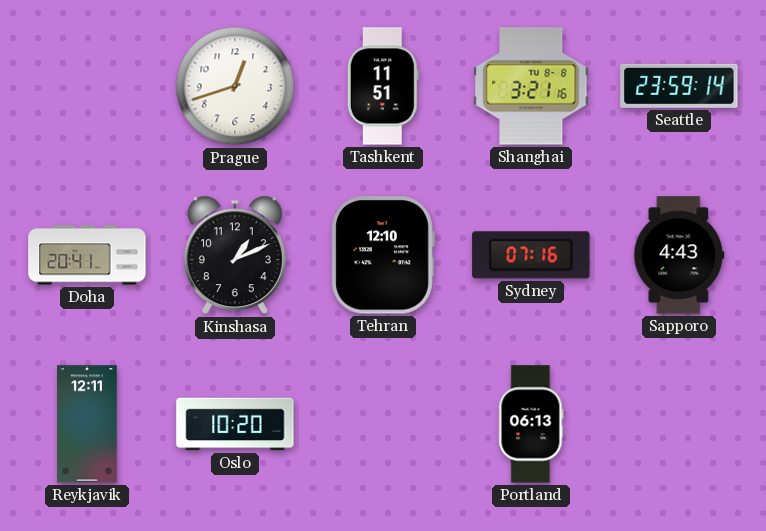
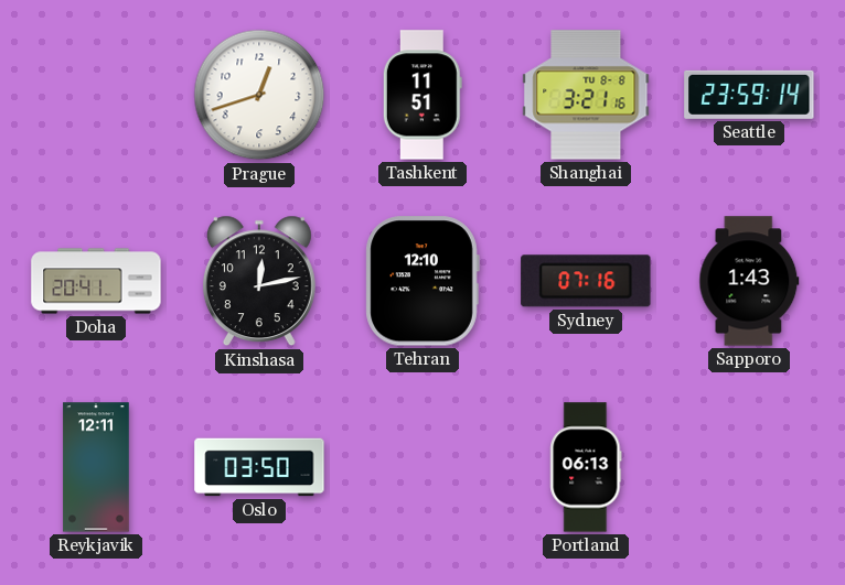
Kinshasa: 1:11 -> 12:13
Sapporo: 4:43 -> 1:43
Oslo: 10:20 -> 03:50
